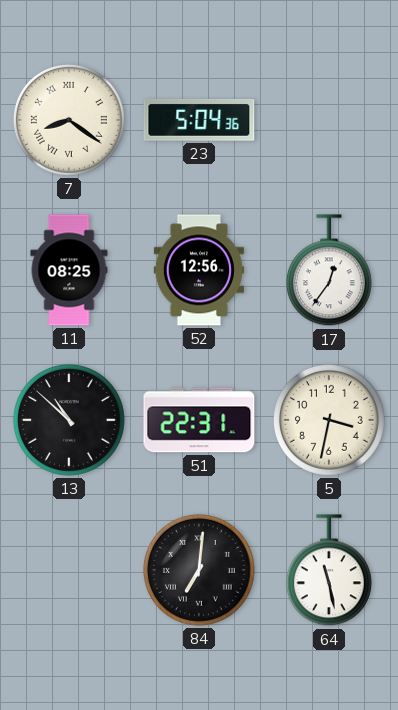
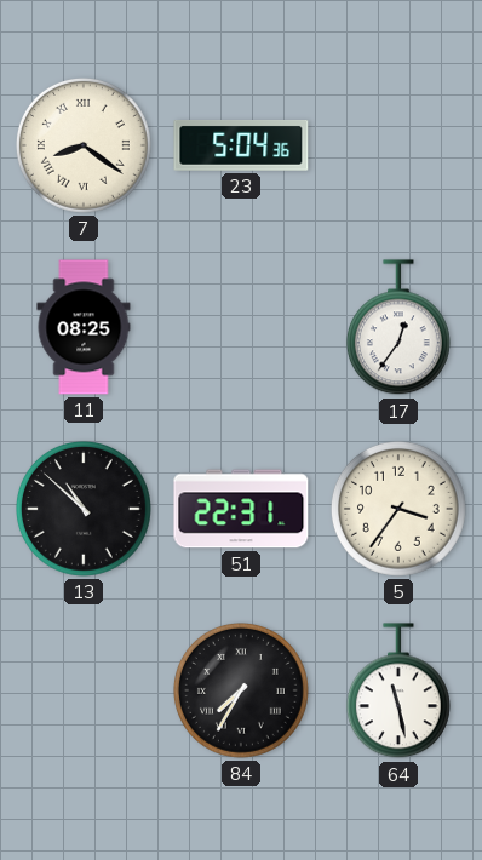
52: 12:56 -> none
5: 3:32 -> 3:36
84: 7:01 -> 7:35
